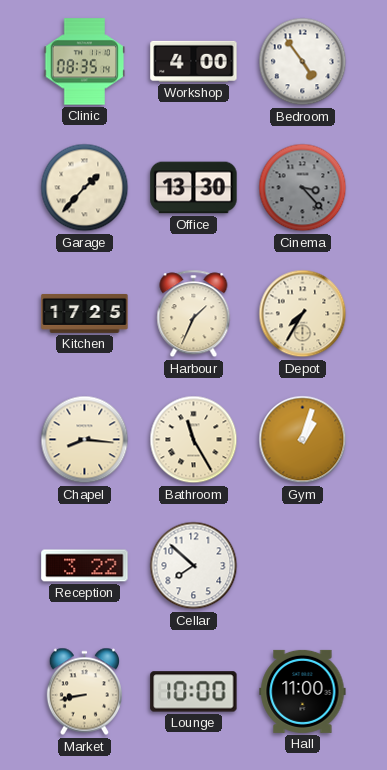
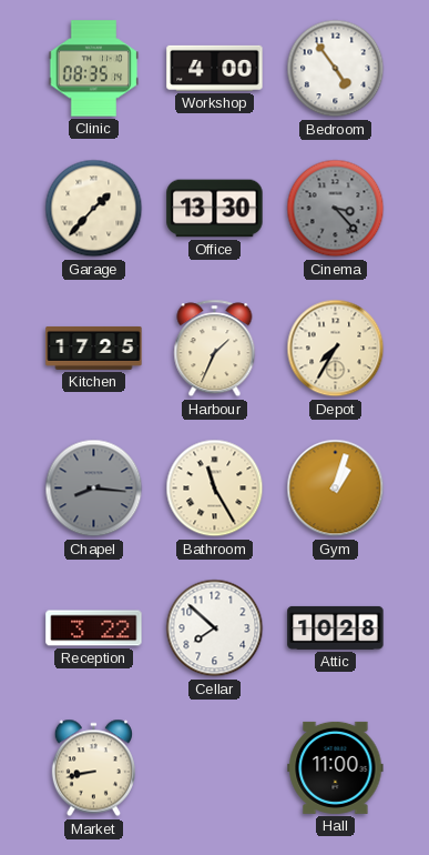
Chapel dial: cream -> grey
Attic: none -> 10:28
Lounge: 10:00 -> none
